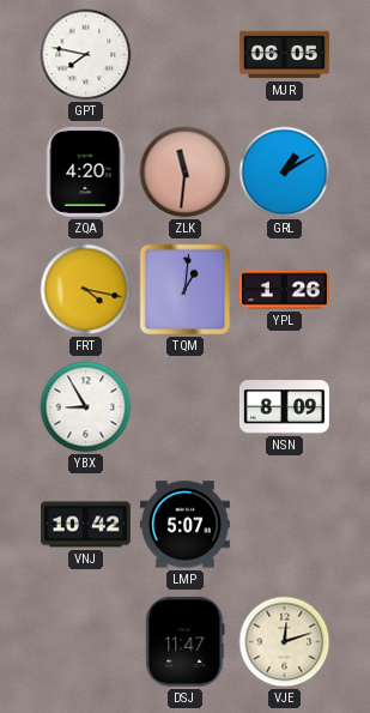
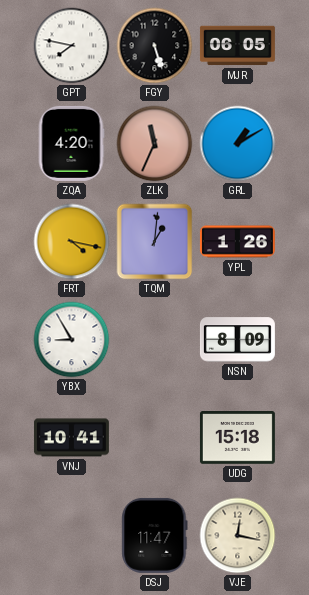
FGY: none -> 5:27
ZLK: 11:31 -> 11:34
VNJ: 10:42 -> 10:41
LMP: 5:07 -> none
UDG: none -> 15:18
VJE: 12:12 -> 12:17
